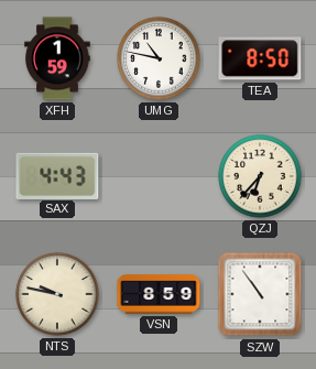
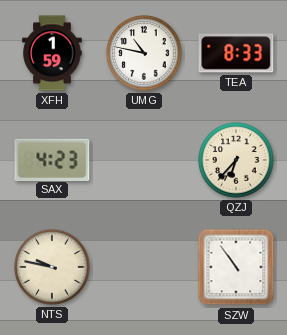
TEA: 8:50 -> 8:33
SAX: 4:43 -> 4:23
VSN: 8:59 -> none
